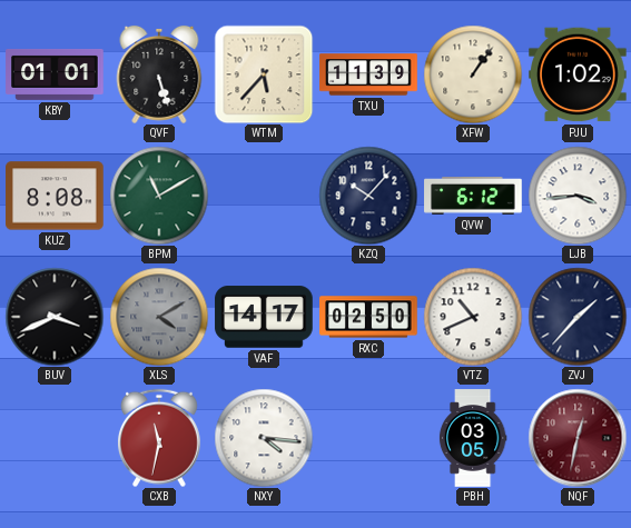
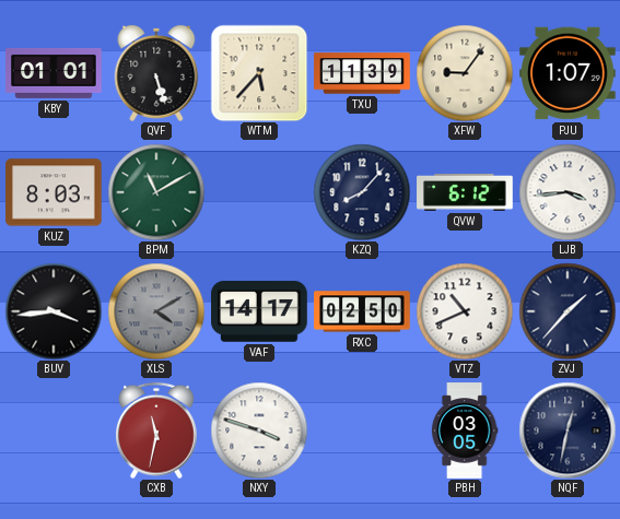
XFW: 1:06 -> 9:06
PJU: 1:02 -> 1:07
KUZ: 8:08 -> 8:03
KZQ: 10:07 -> 8:07
BUV: 3:41 -> 3:44
NXY: 4:16 -> 3:48
NQF dial: burgundy -> navy
